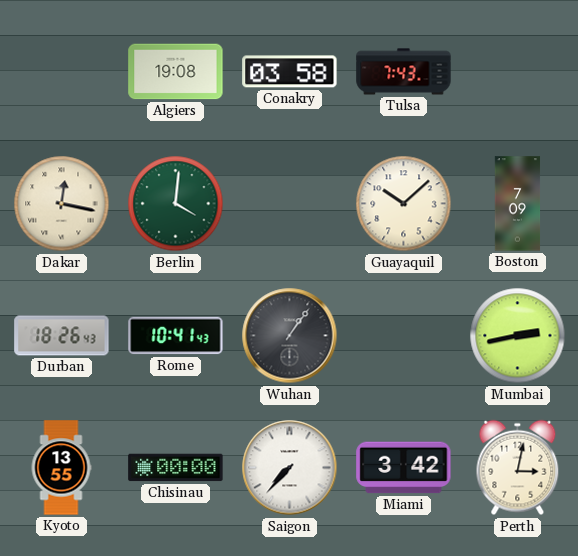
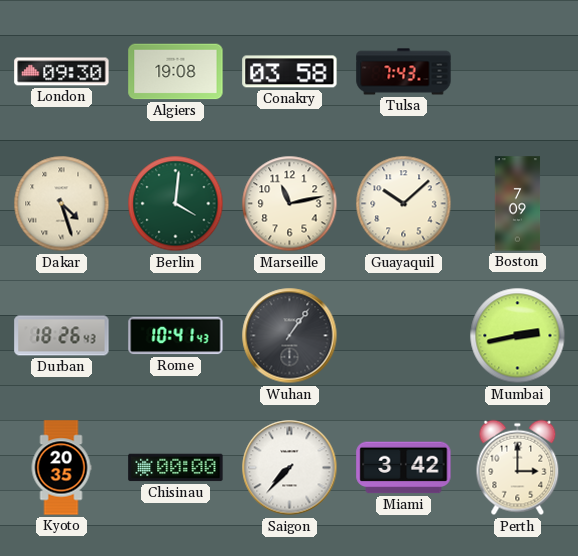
London: none -> 09:30
Dakar: 12:17 -> 4:27
Marseille: none -> 11:13
Kyoto: 13:55 -> 20:35
Perth: 3:02 -> 3:00
